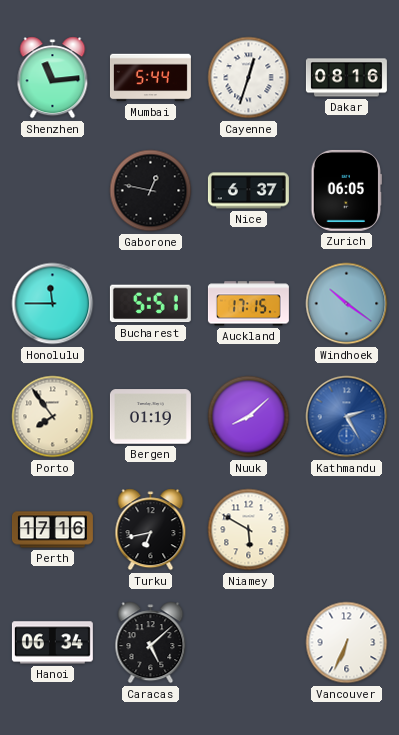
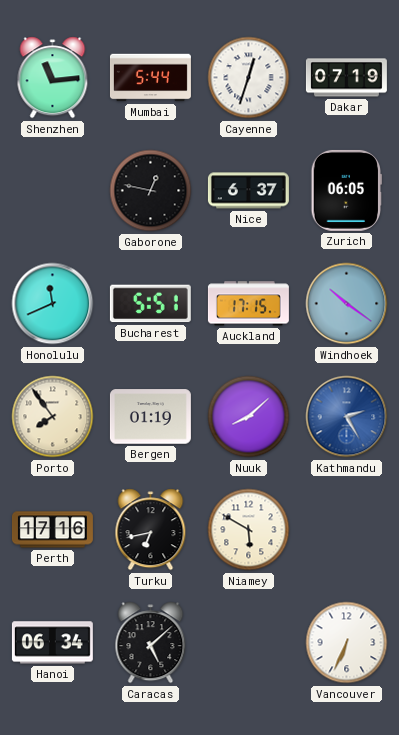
Dakar: 08:16 -> 07:19
Honolulu: 11:45 -> 11:41
